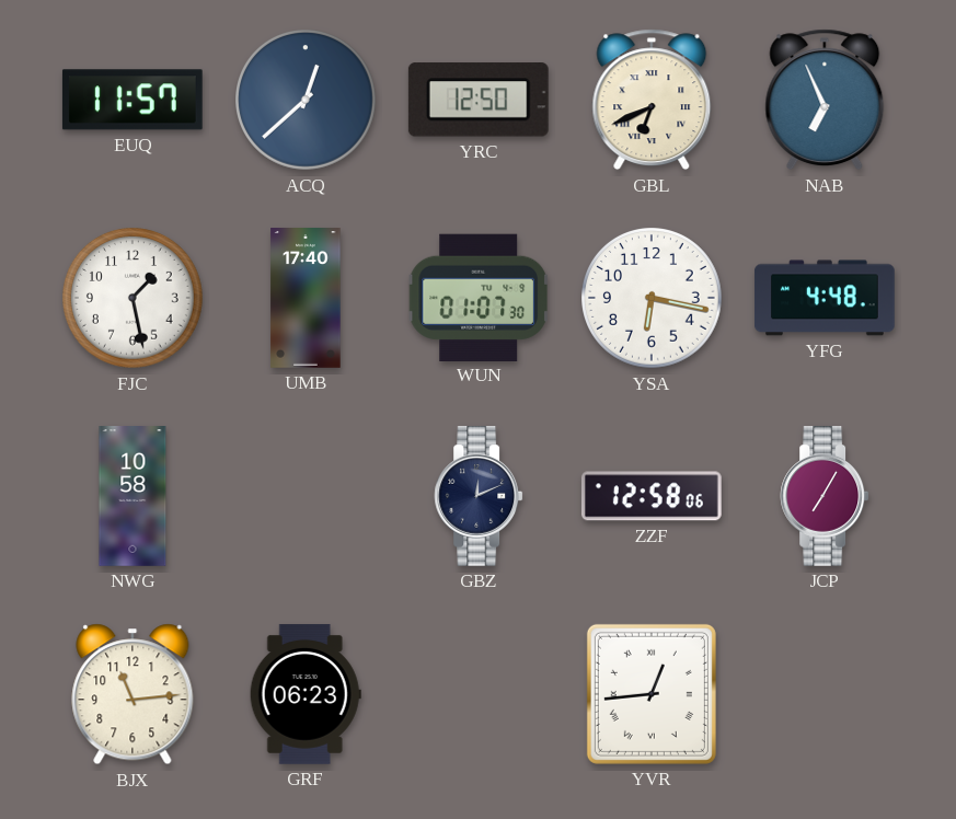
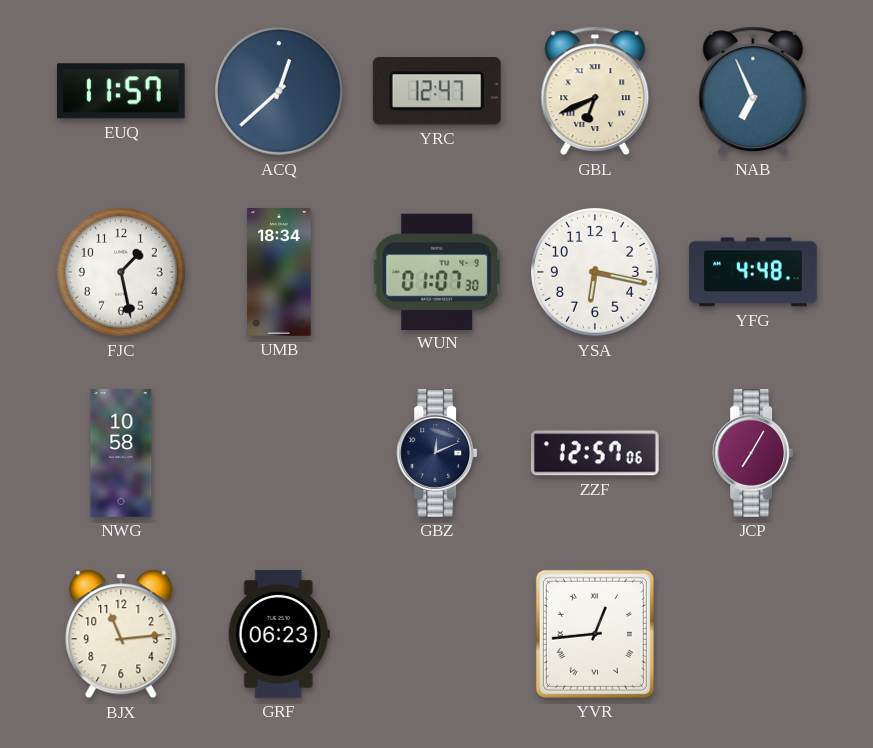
YRC: 12:50 -> 12:47
UMB: 17:40 -> 18:34
ZZF: 12:58 -> 12:57
